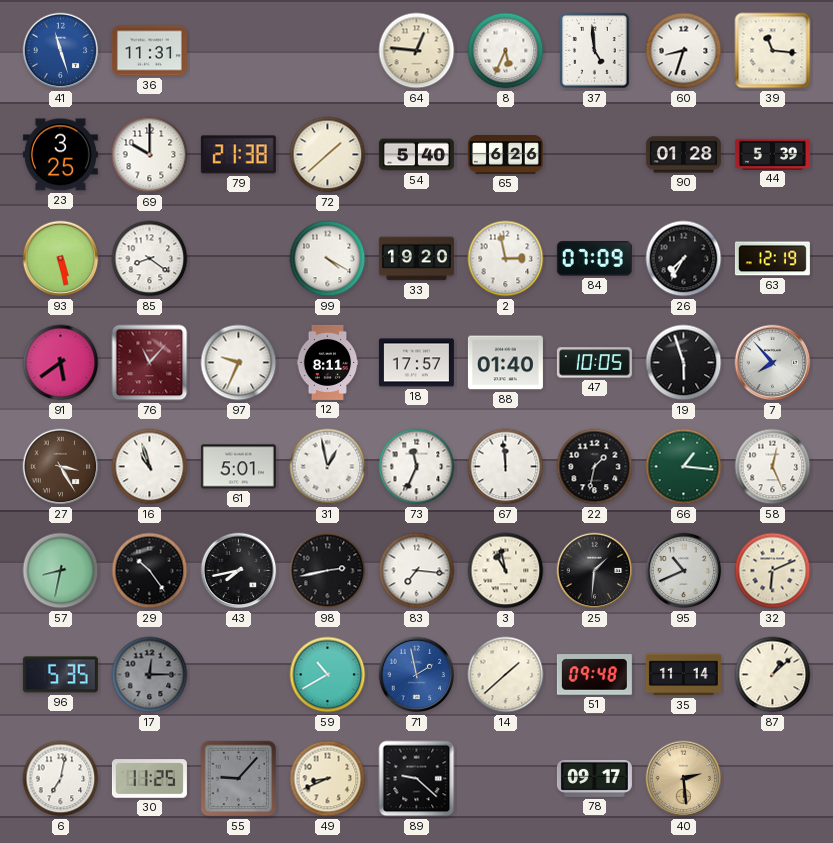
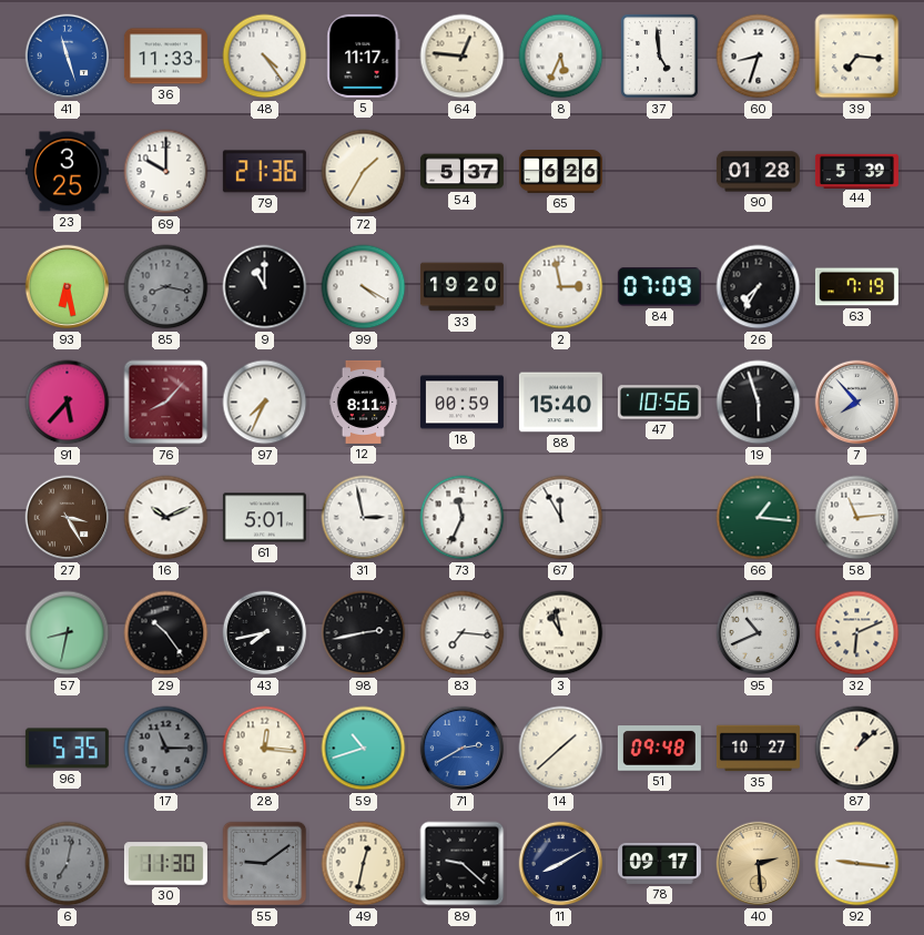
36: 11:31 -> 11:33
48: none -> 4:24
5: none -> 11:17
39: 11:16 -> 7:16
79: 21:38 -> 21:36
72: 1:38 -> 1:35
54: 5:40 -> 5:37
93: 5:28 -> 6:28
85: 8:21 -> 8:17
85 dial: white -> grey
9: none -> 11:00
63: 12:19 -> 7:19
91: 5:39 -> 5:37
76: 11:07 -> 8:07
97: 9:34 -> 7:34
18: 17:57 -> 00:59
88: 01:40 -> 15:40
47: 10:05 -> 10:56
16: 10:57 -> 10:11
31: 12:58 -> 2:58
67: 11:59 -> 11:55
22: 1:32 -> none
58: 12:26 -> 11:14
25: 1:31 -> none
17: 12:15 -> 11:15
28: none -> 12:16
59: 10:40 -> 10:42
71: 1:58 -> 2:40
35: 11:14 -> 10:27
6 dial: white -> grey
30: 11:25 -> 11:30
55: 9:07 -> 9:09
49: 8:41 -> 12:32
11: none -> 8:10
92: none -> 9:16
